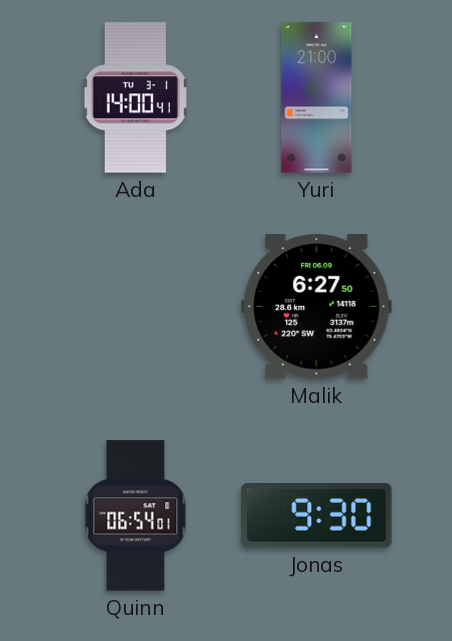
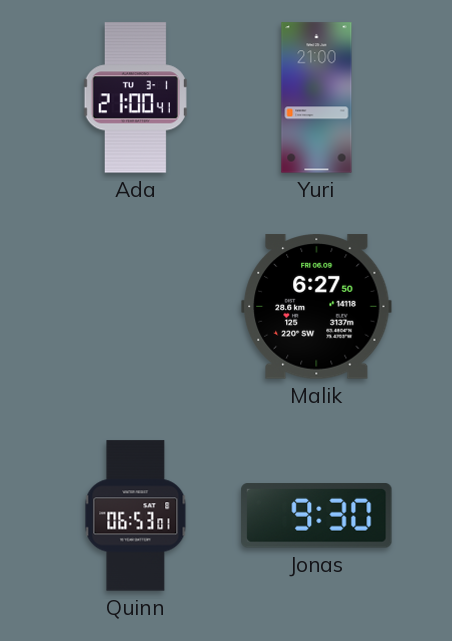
Ada: 14:00 -> 21:00
Quinn: 06:54 -> 06:53
